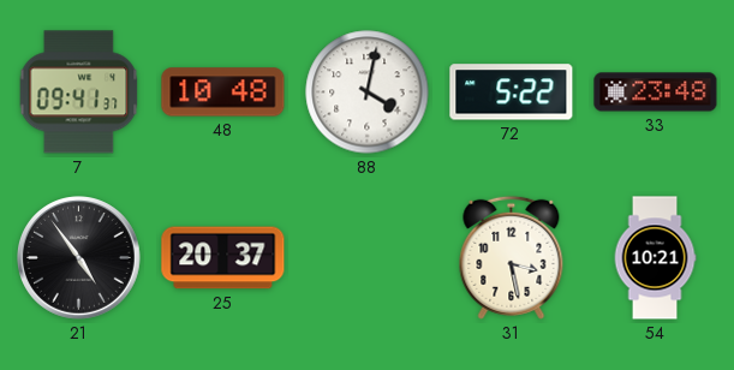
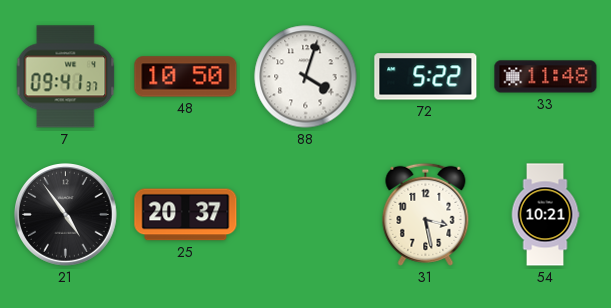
48: 10:48 -> 10:50
88: 4:02 -> 4:03
33: 23:48 -> 11:48
